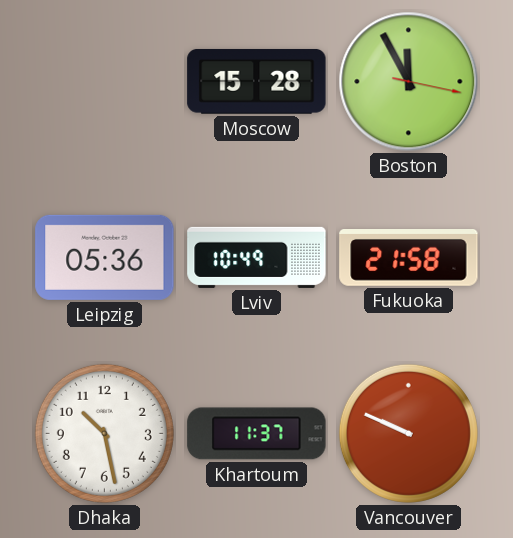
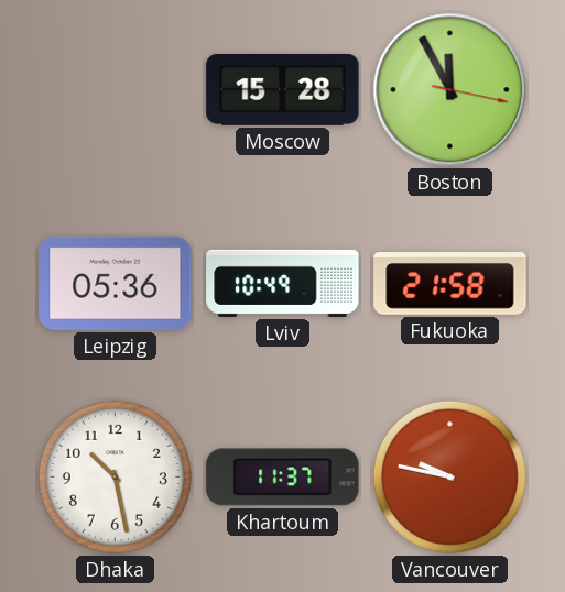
Vancouver: 9:49 -> 9:47
